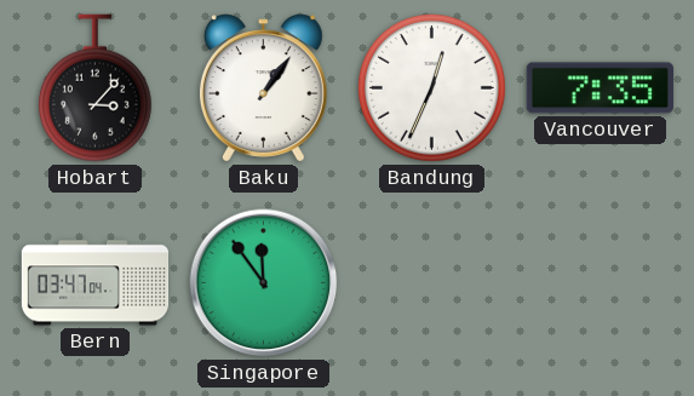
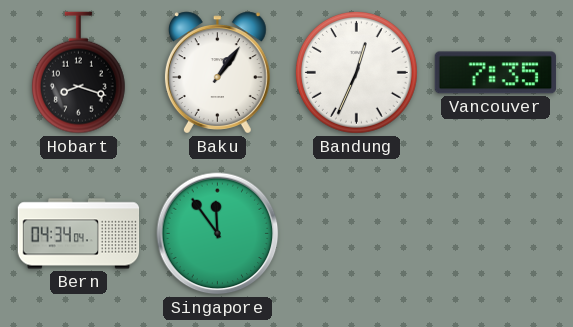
Hobart: 3:07 -> 8:18
Bern: 03:47 -> 04:34
